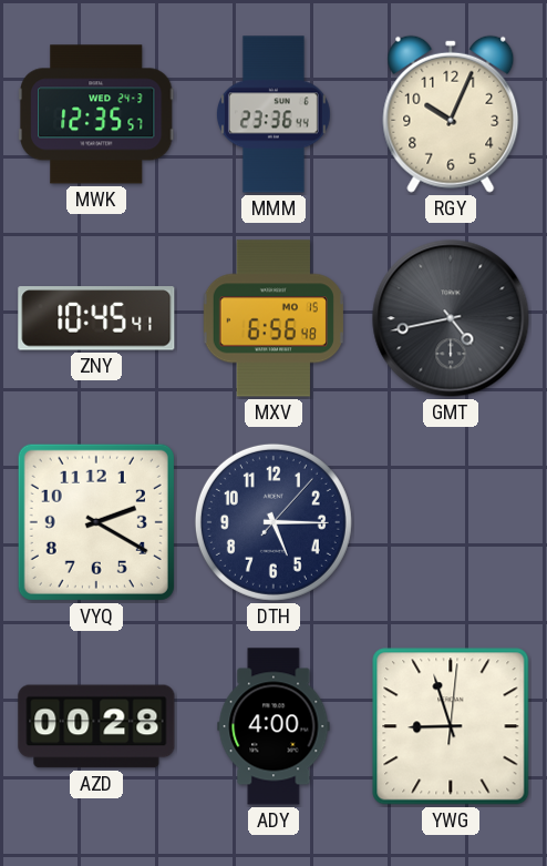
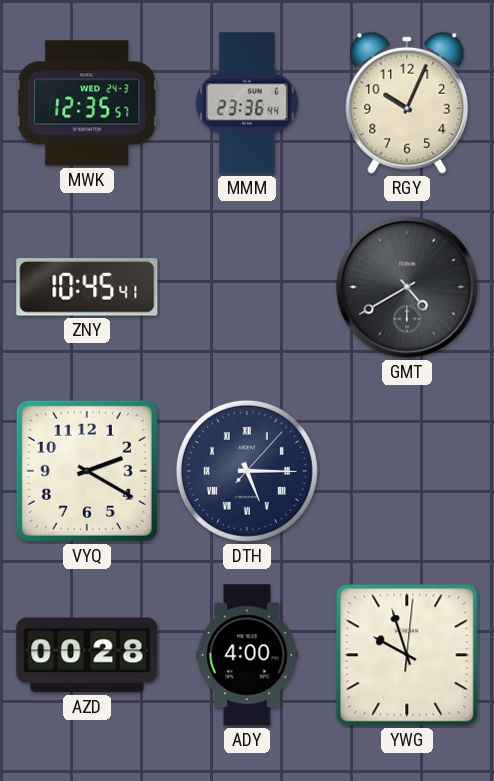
MXV: 6:56 -> none
GMT: 4:43 -> 4:40
DTH numerals: Arabic -> Roman
YWG: 8:57 -> 9:57
